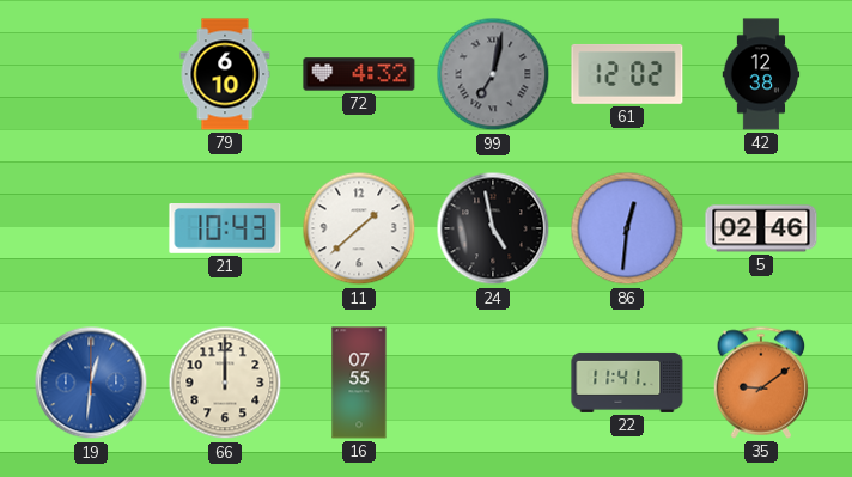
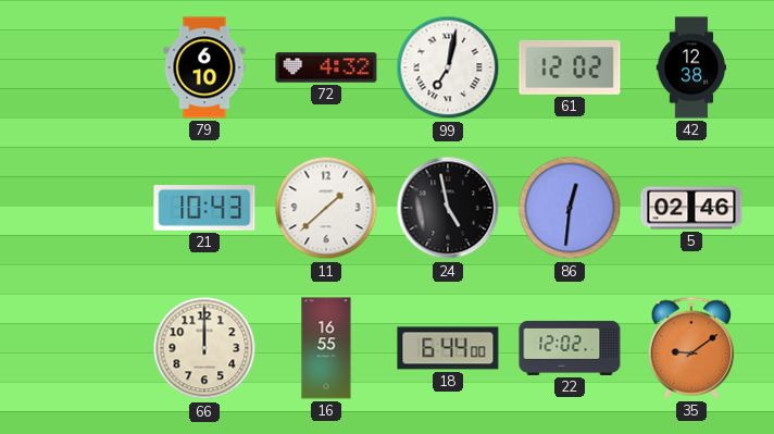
99 dial: grey -> white
19: 12:31 -> none
16: 07:55 -> 16:55
18: none -> 6:44
22: 11:41 -> 12:02
